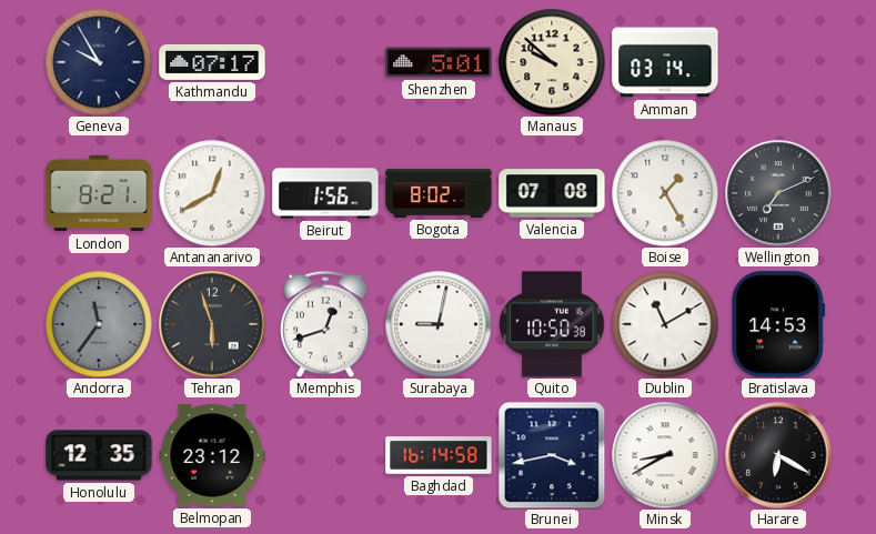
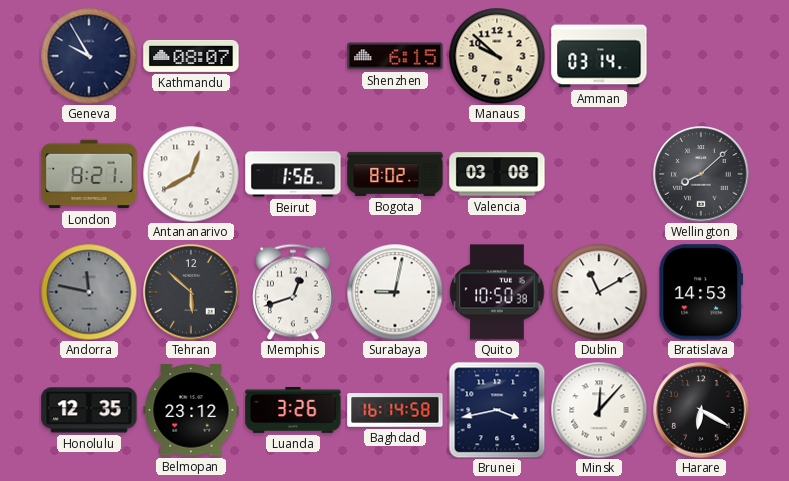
Kathmandu: 07:17 -> 08:07
Shenzhen: 5:01 -> 6:15
Valencia: 07:08 -> 03:08
Boise: 1:25 -> none
Wellington: 7:11 -> 8:08
Andorra: 11:36 -> 11:47
Tehran: 5:57 -> 5:52
Luanda: none -> 3:26
Minsk: 8:40 -> 12:07
